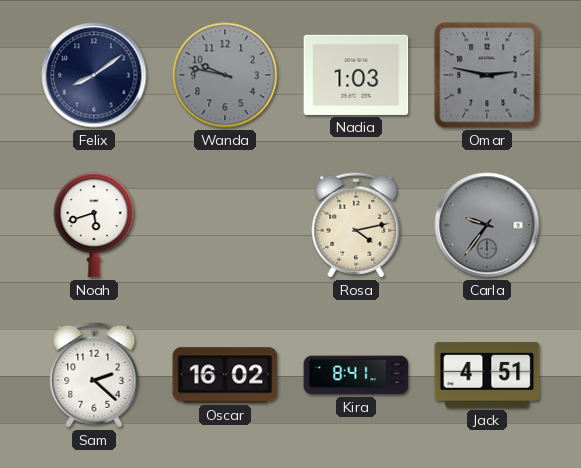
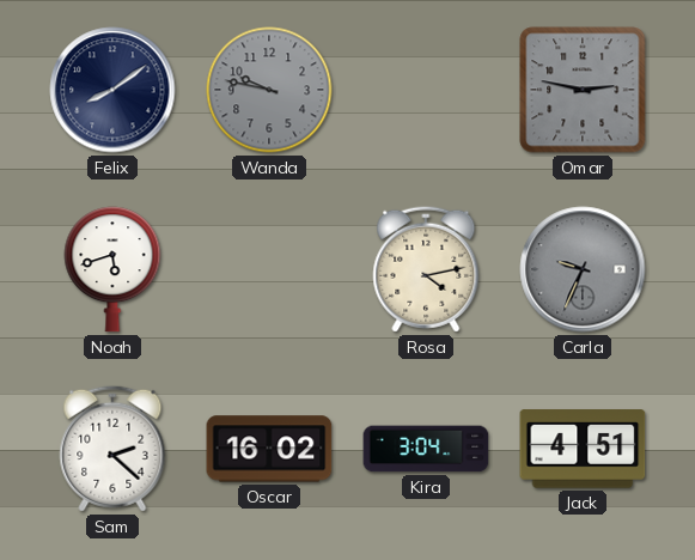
Nadia: 1:03 -> none
Carla: 9:36 -> 9:34
Kira: 8:41 -> 3:04
